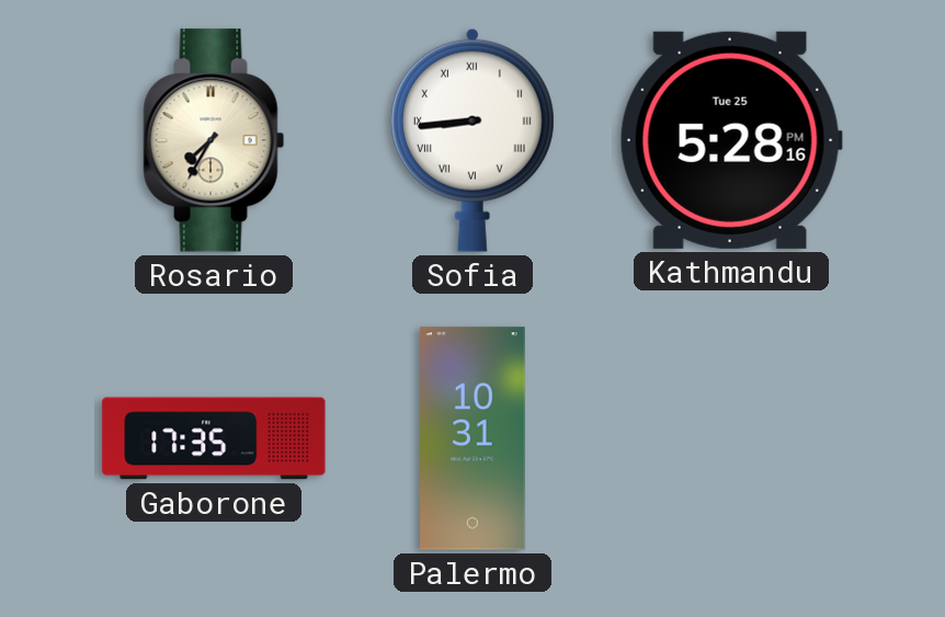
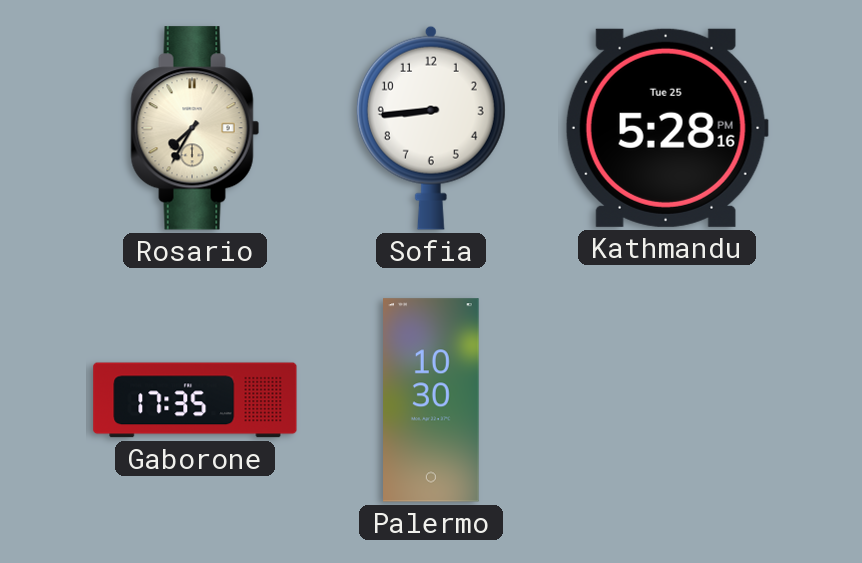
Sofia numerals: Roman -> Arabic
Palermo: 10:31 -> 10:30
